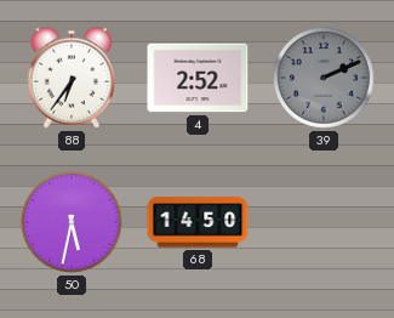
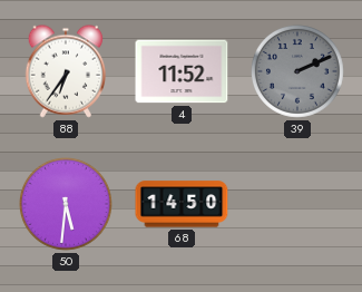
4: 2:52 -> 11:52
50: 5:32 -> 5:31
